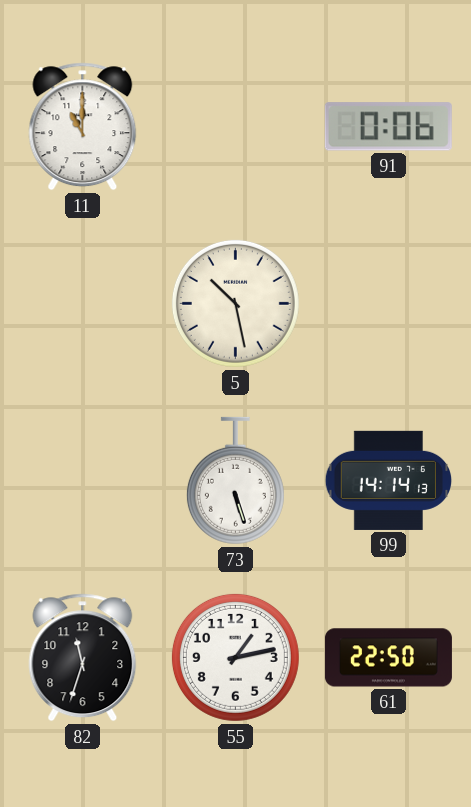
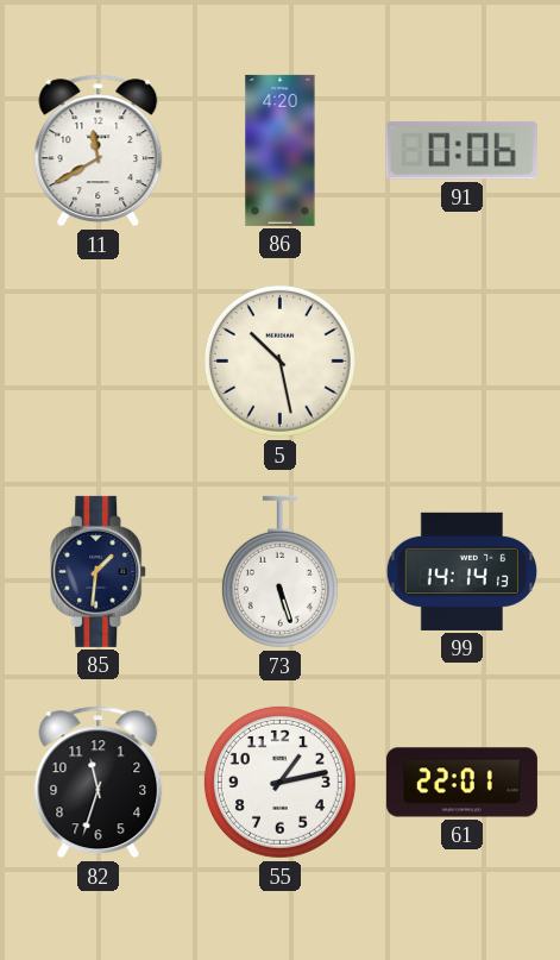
11: 11:00 -> 11:40
86: none -> 4:20
85: none -> 1:31
61: 22:50 -> 22:01
